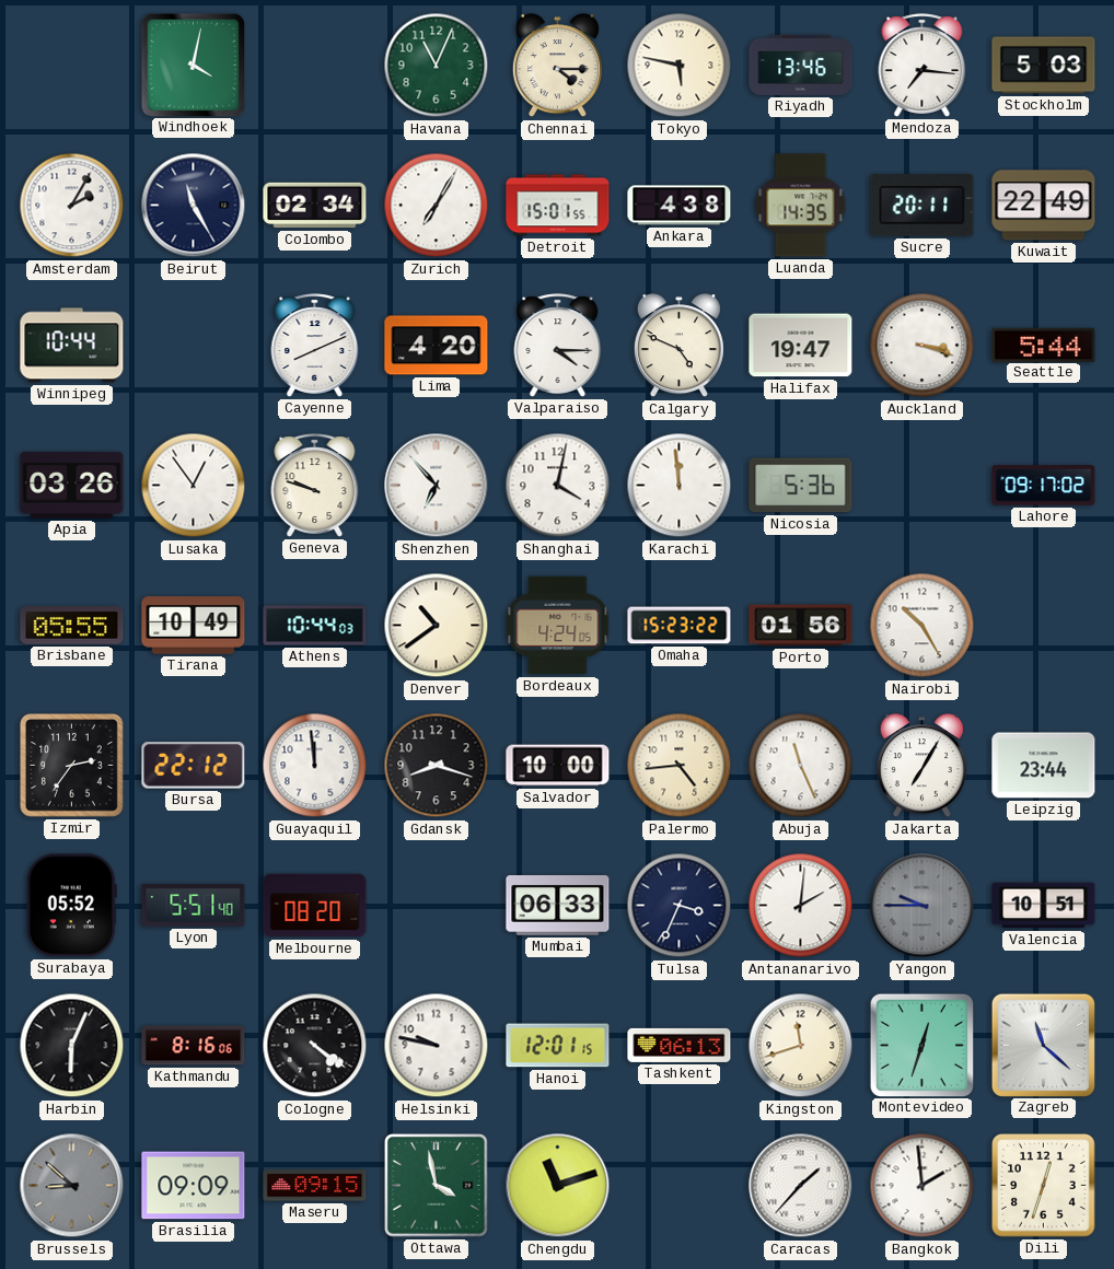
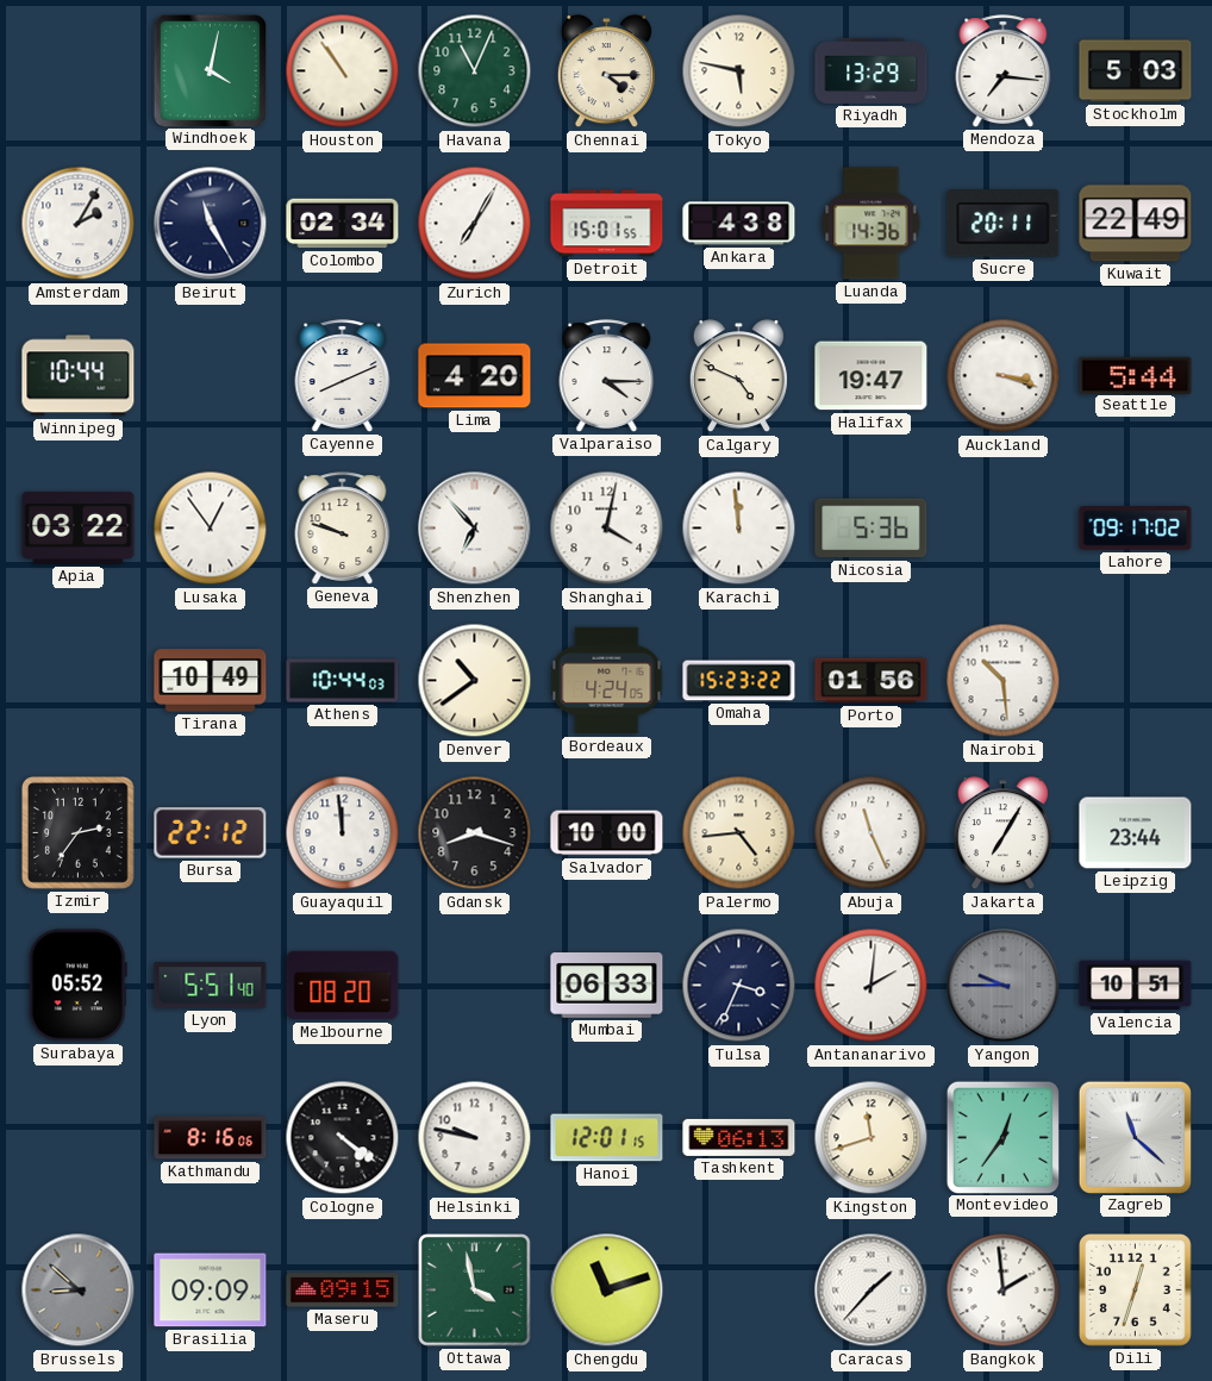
Houston: none -> 10:54
Riyadh: 13:46 -> 13:29
Luanda: 14:35 -> 14:36
Apia: 03:26 -> 03:22
Brisbane: 05:55 -> none
Nairobi: 10:25 -> 10:29
Harbin: 6:04 -> none
Montevideo: 12:33 -> 12:36
